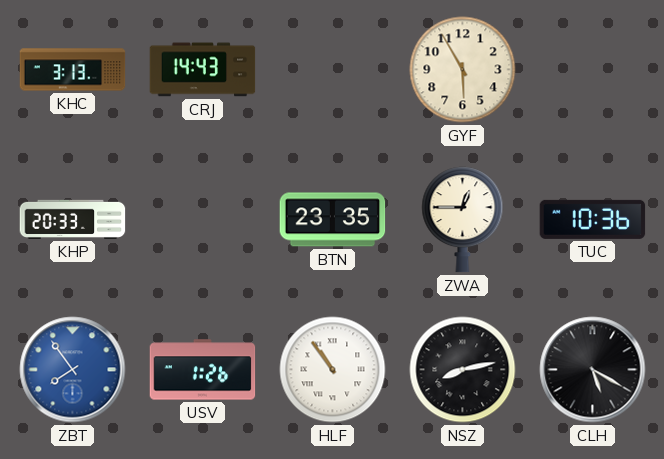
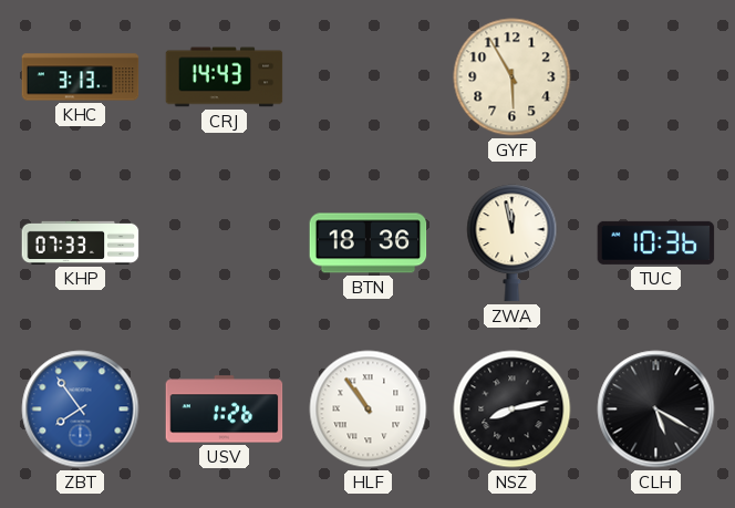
KHP: 20:33 -> 07:33
BTN: 23:35 -> 18:36
ZWA: 12:45 -> 11:58
